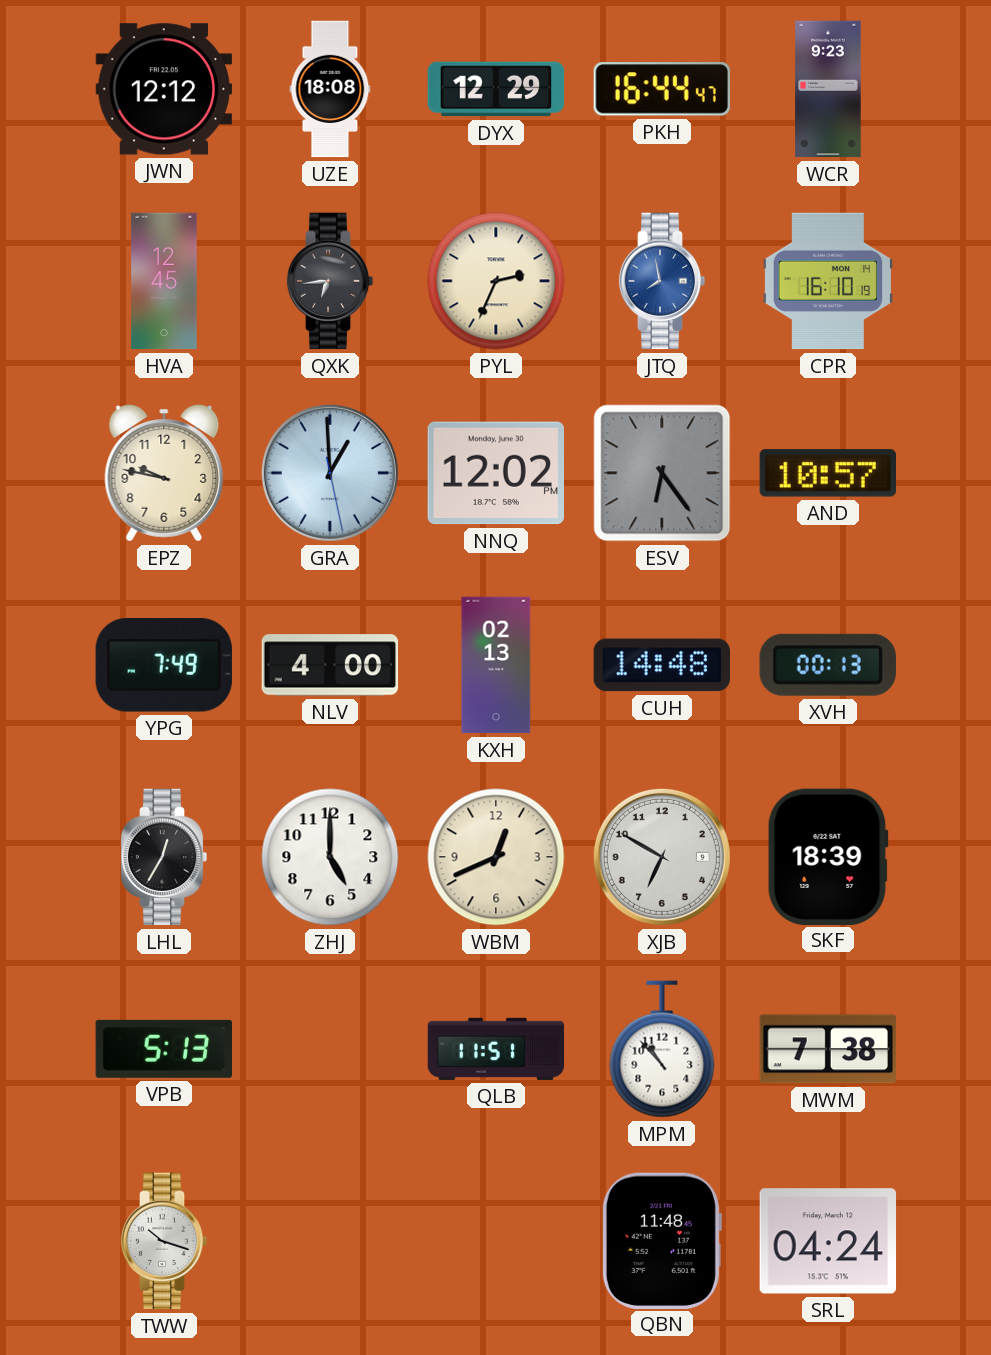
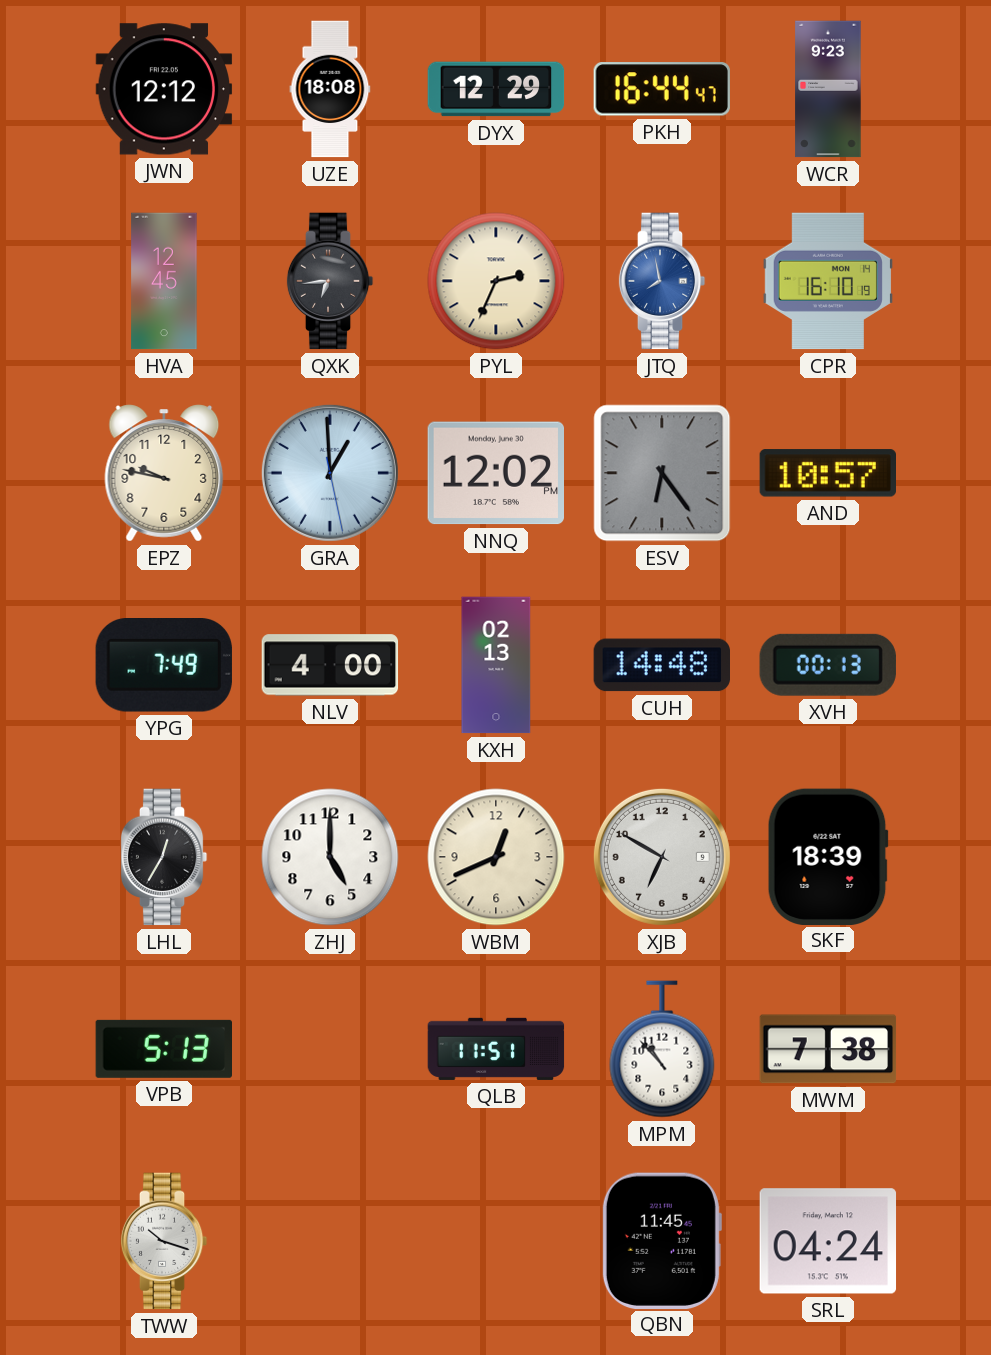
QBN: 11:48 -> 11:45
